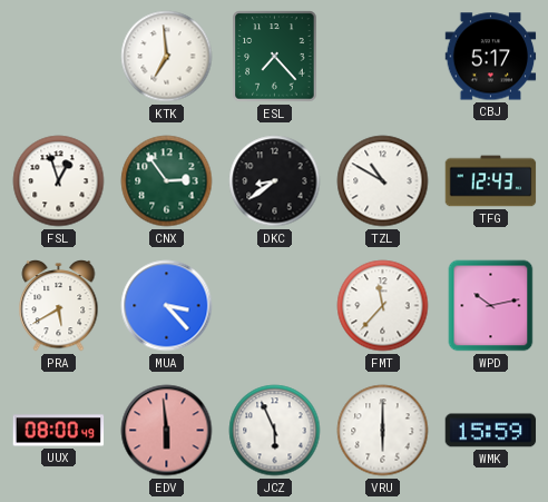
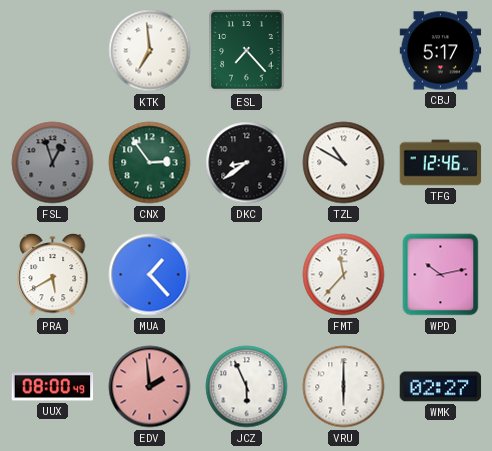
FSL dial: white -> grey
TFG: 12:43 -> 12:46
MUA: 3:23 -> 1:23
EDV: 5:59 -> 1:59
WMK: 15:59 -> 02:27
